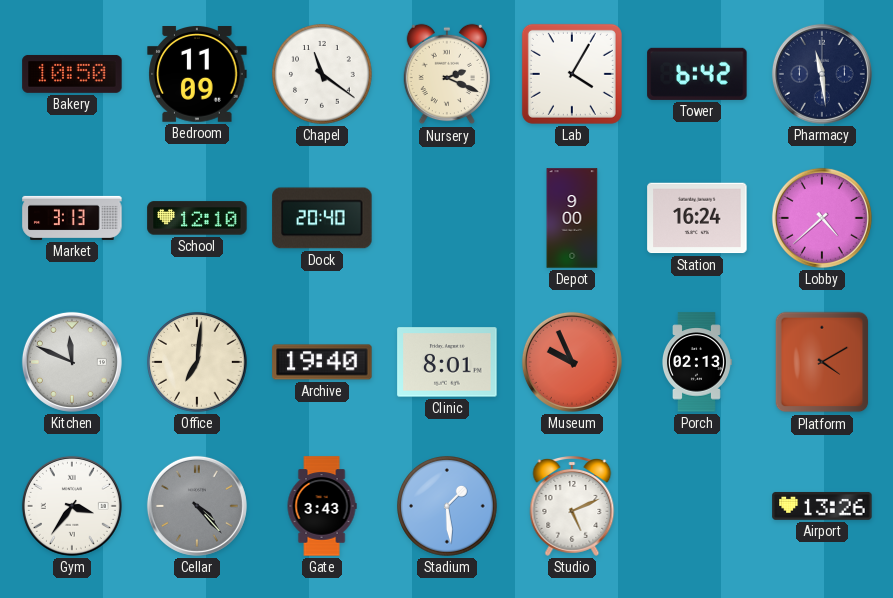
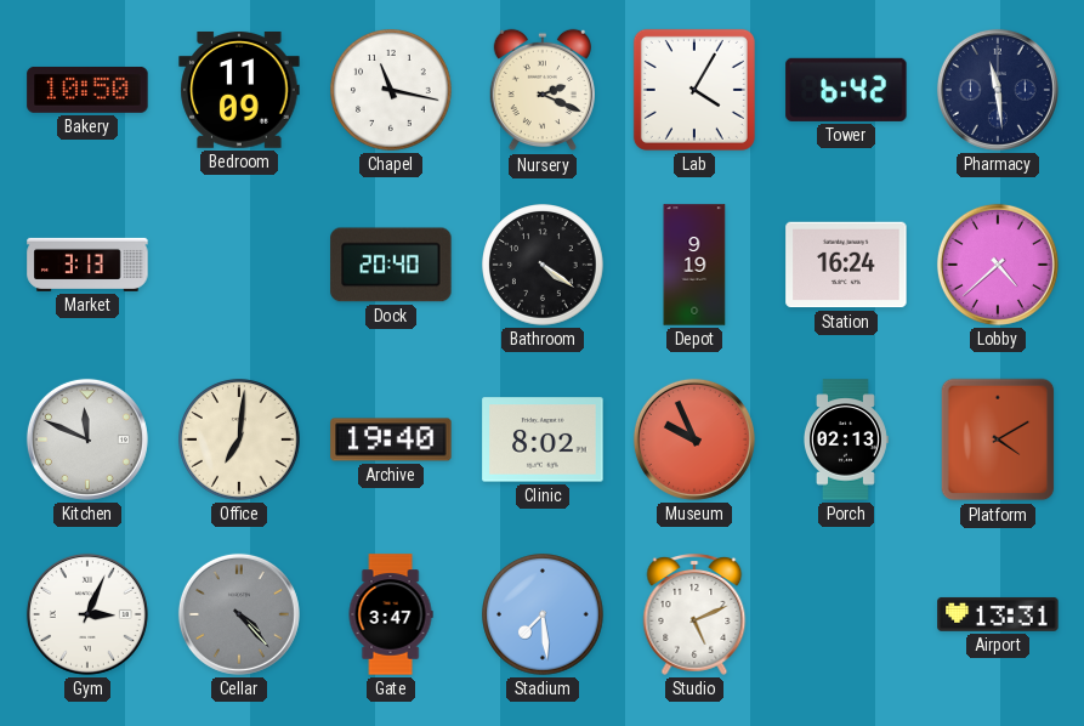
Chapel: 11:21 -> 11:17
School: 12:10 -> none
Bathroom: none -> 4:21
Depot: 9:00 -> 9:19
Clinic: 8:01 -> 8:02
Gym: 3:36 -> 3:04
Gate: 3:43 -> 3:47
Stadium: 1:29 -> 7:29
Airport: 13:26 -> 13:31
